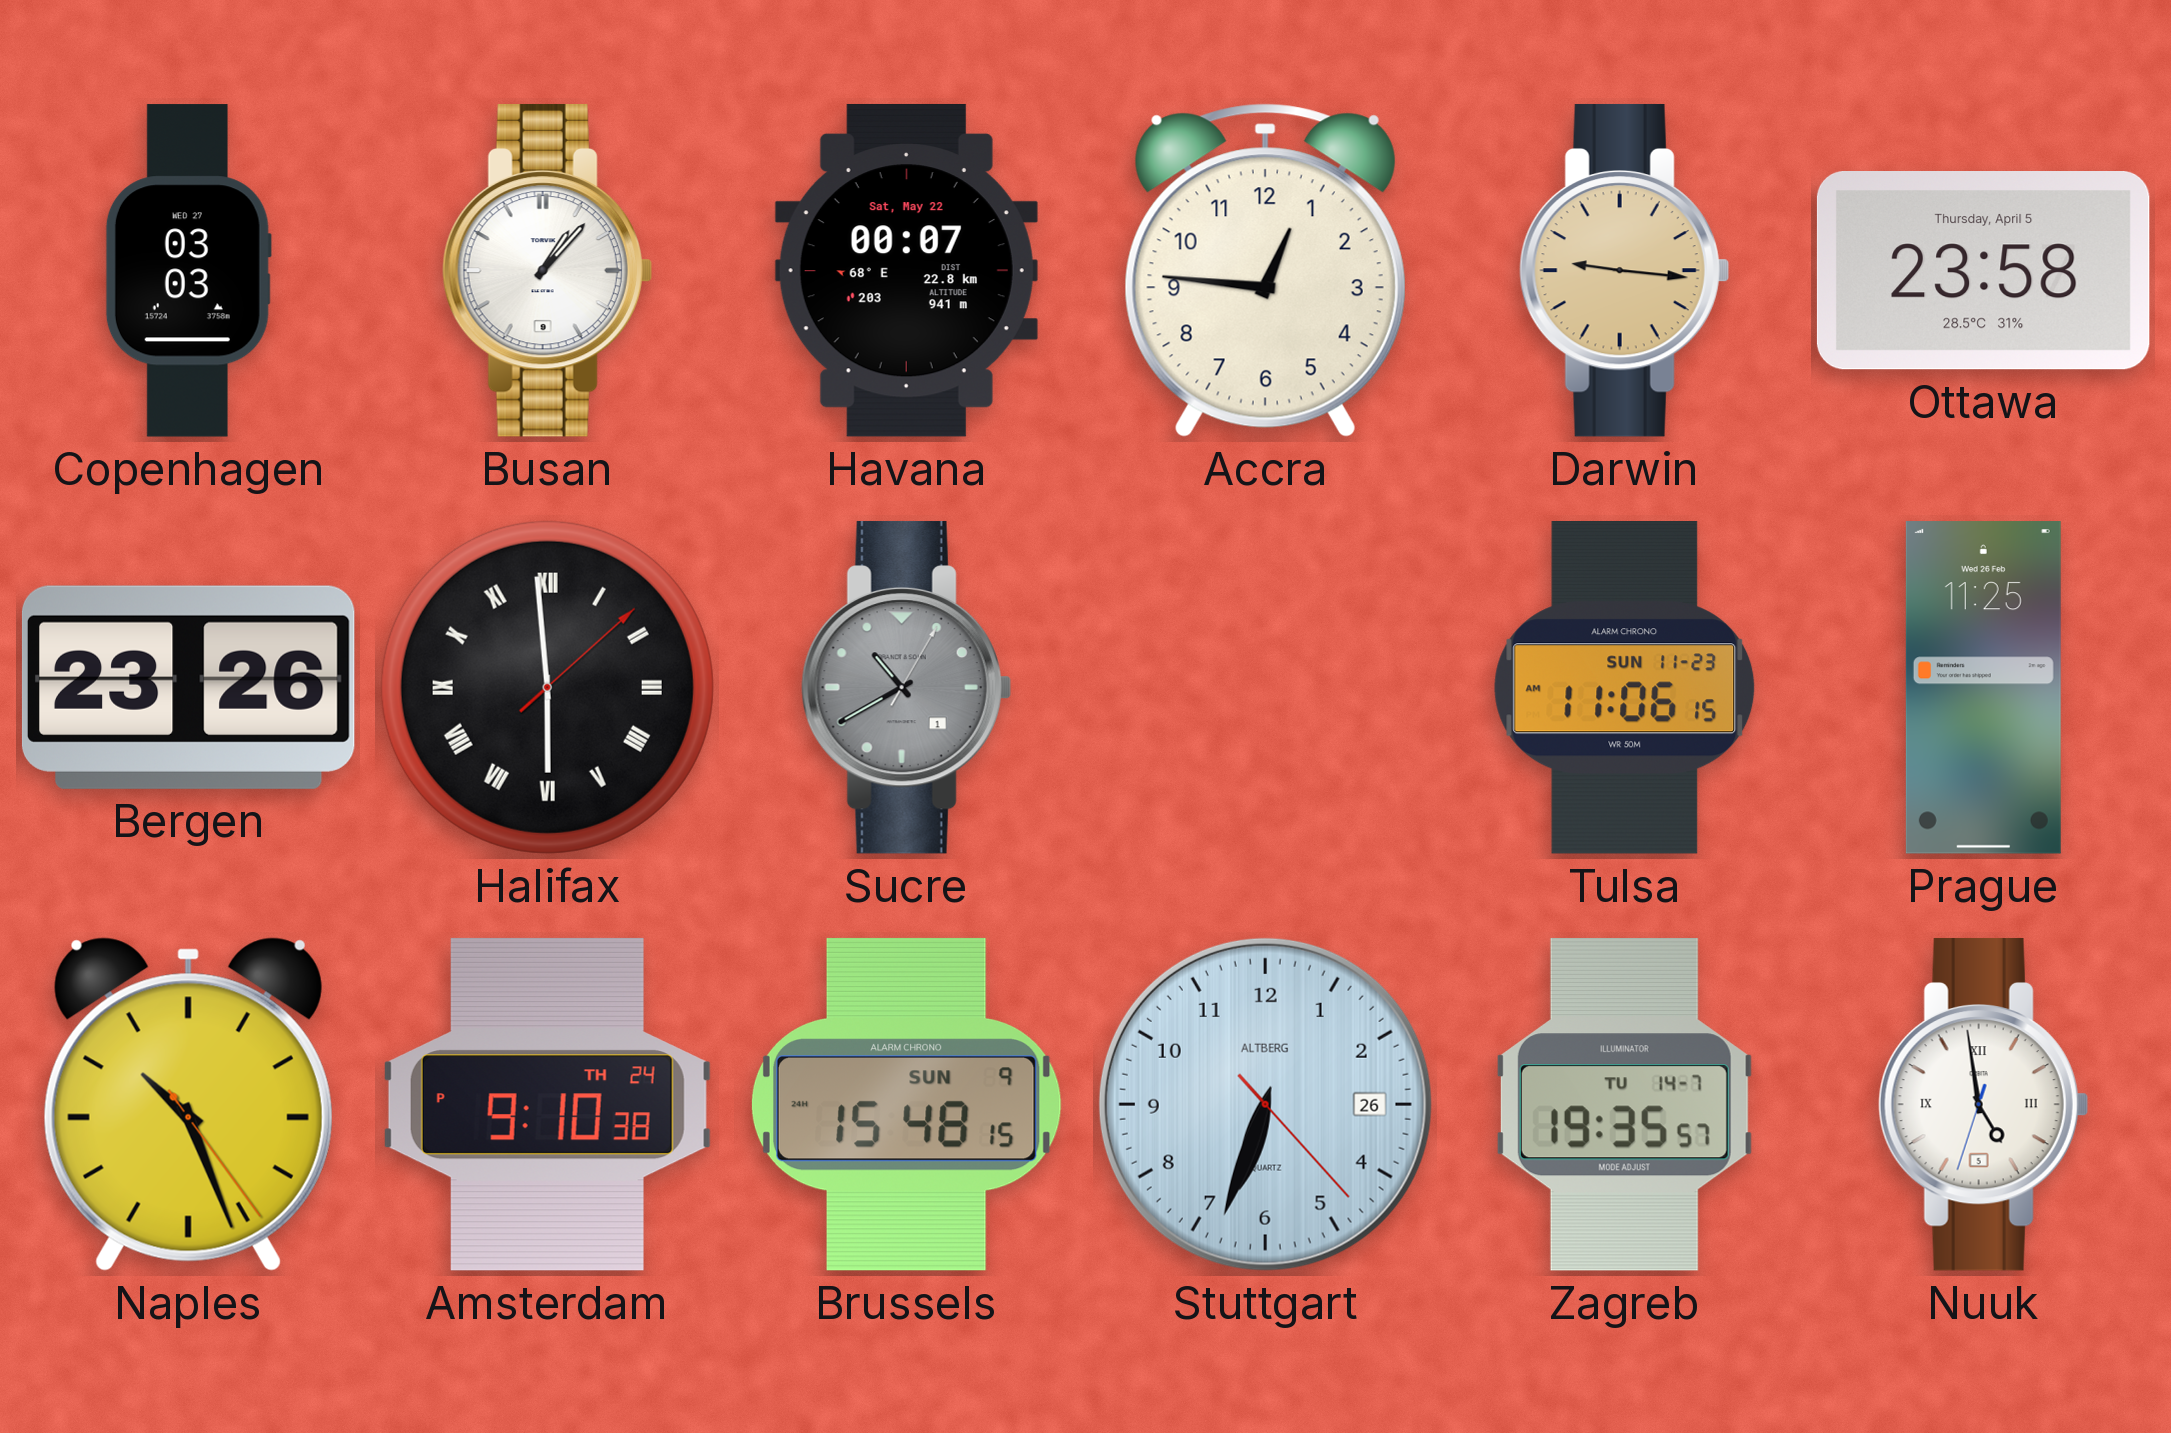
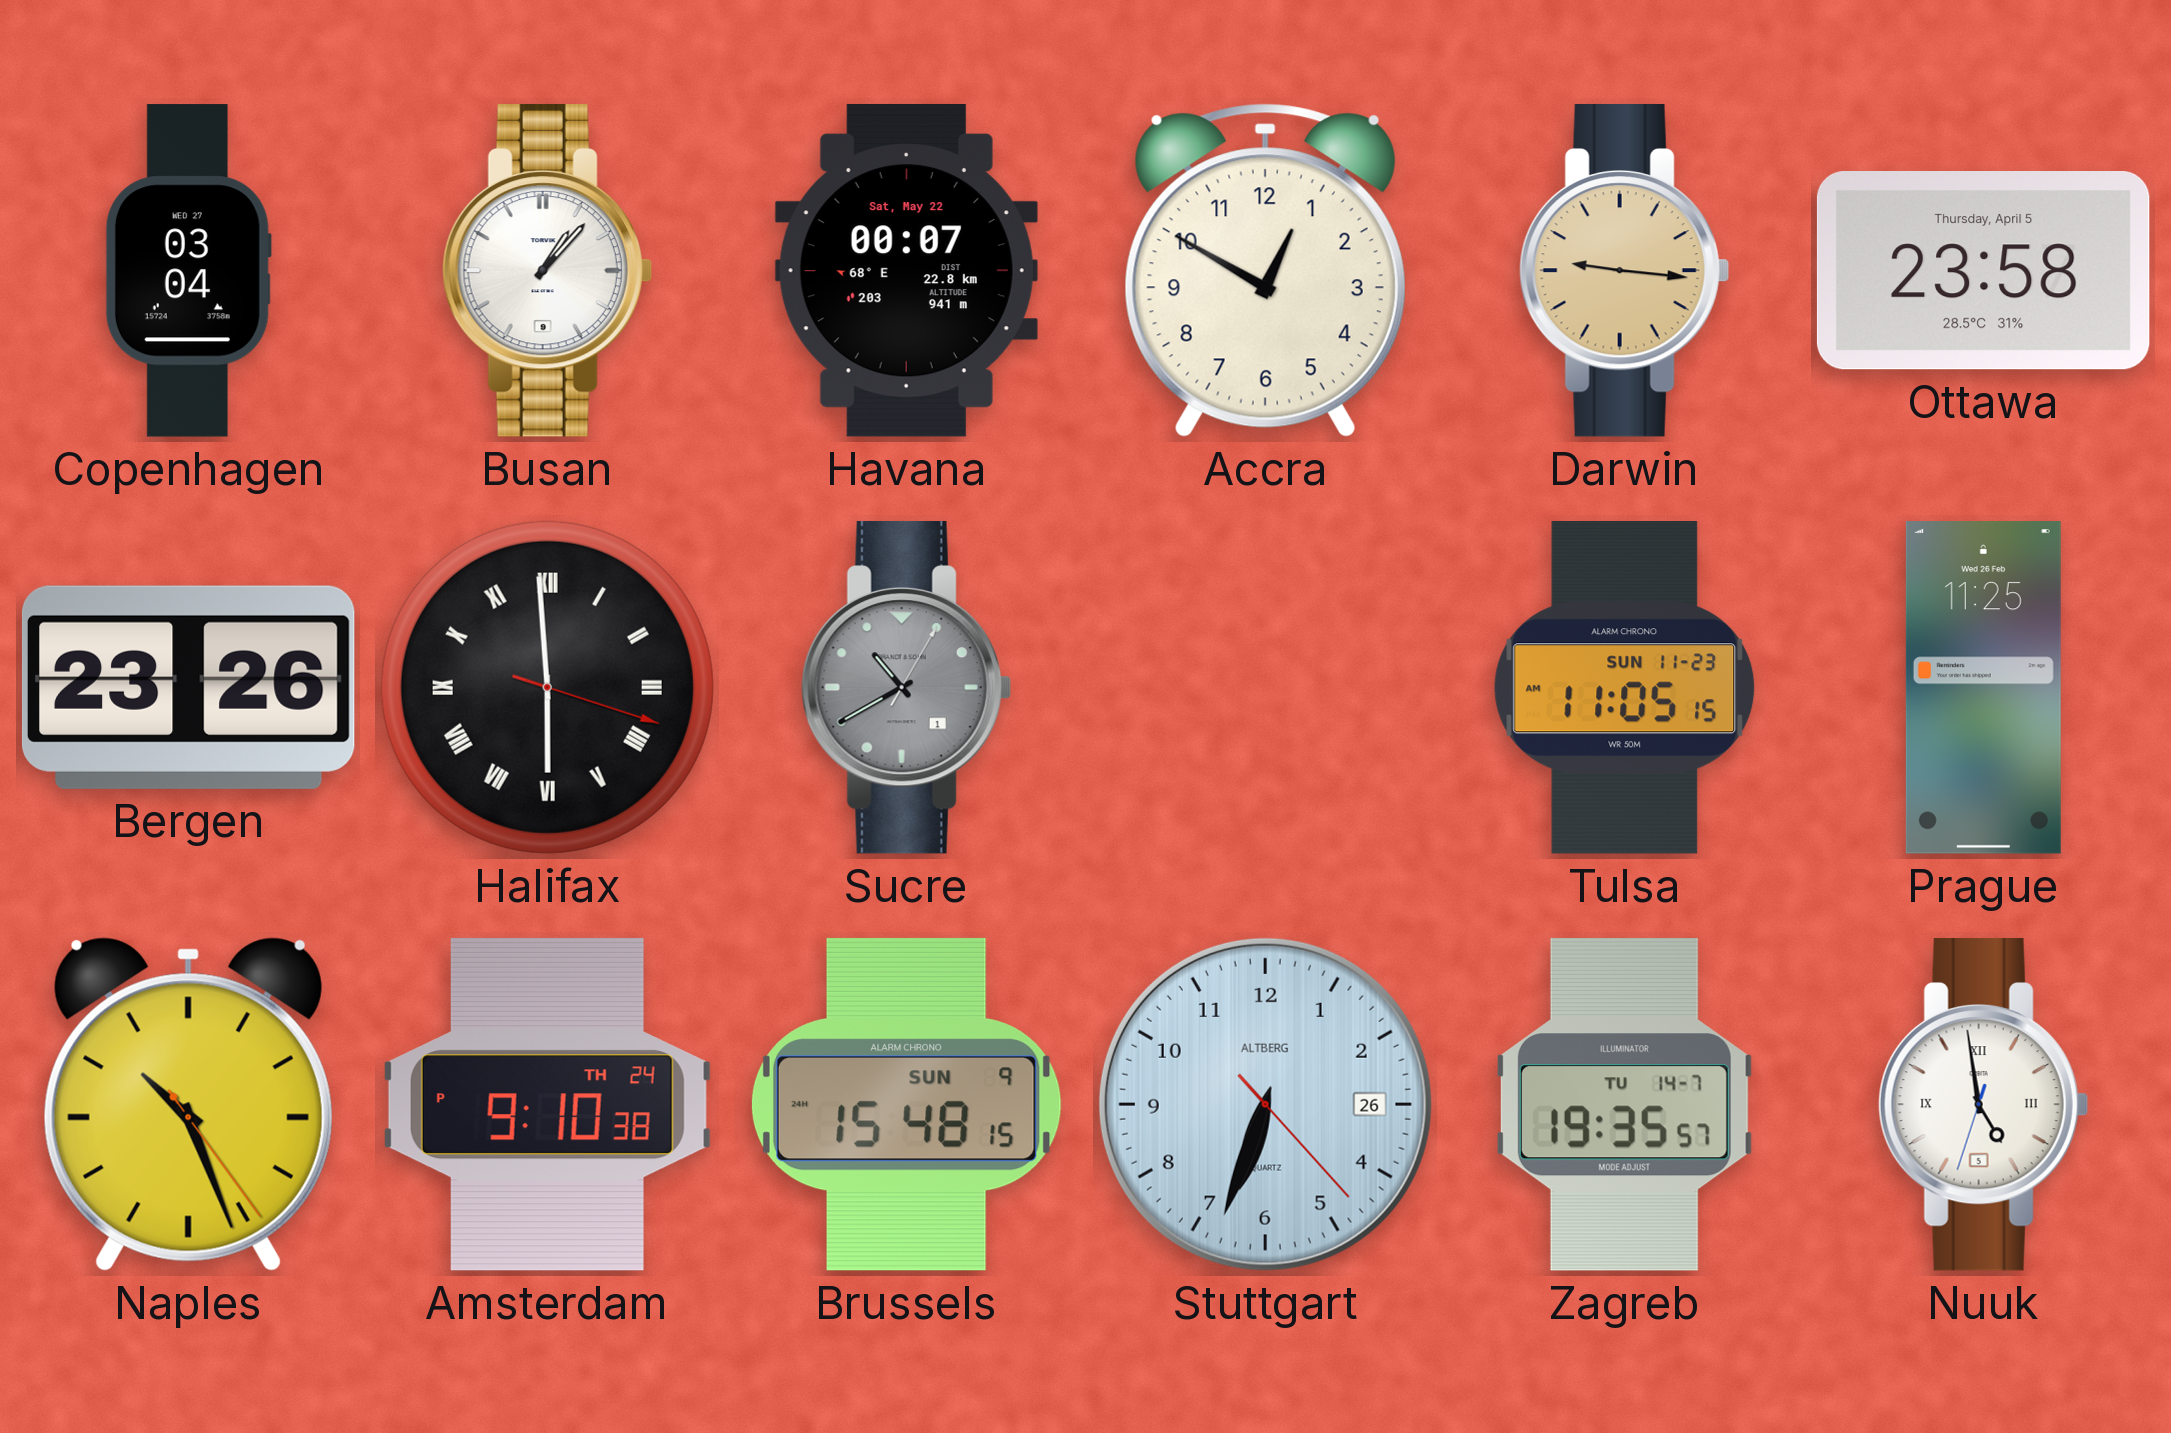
Copenhagen: 03:03 -> 03:04
Accra: 12:46 -> 12:50
Halifax: 5:59:08 -> 5:59:18
Tulsa: 11:06 -> 11:05
